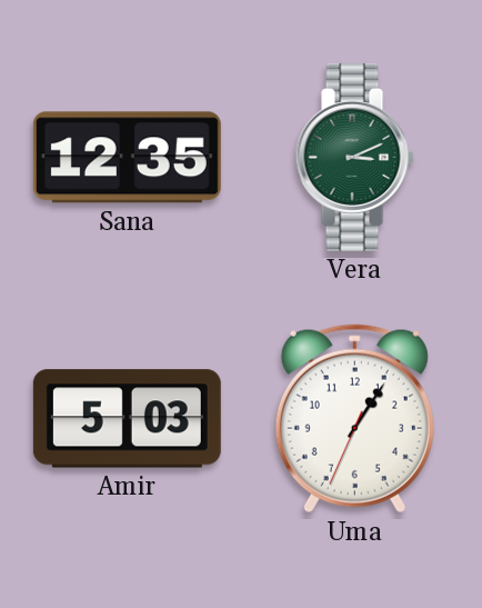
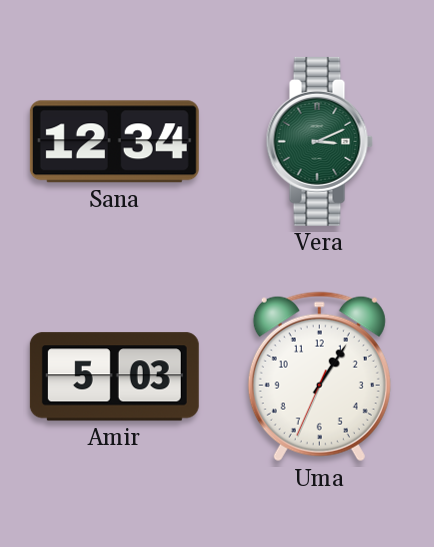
Sana: 12:35 -> 12:34
